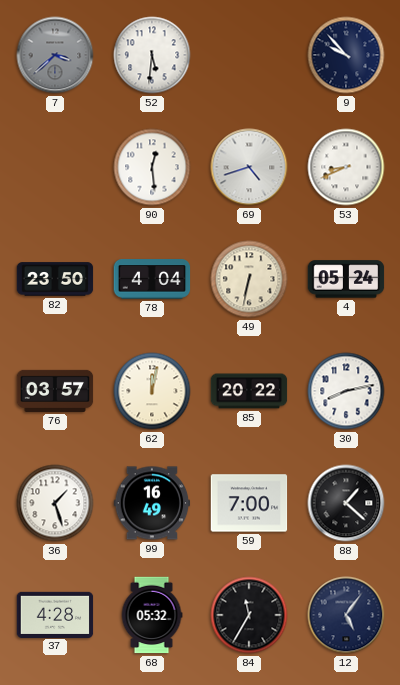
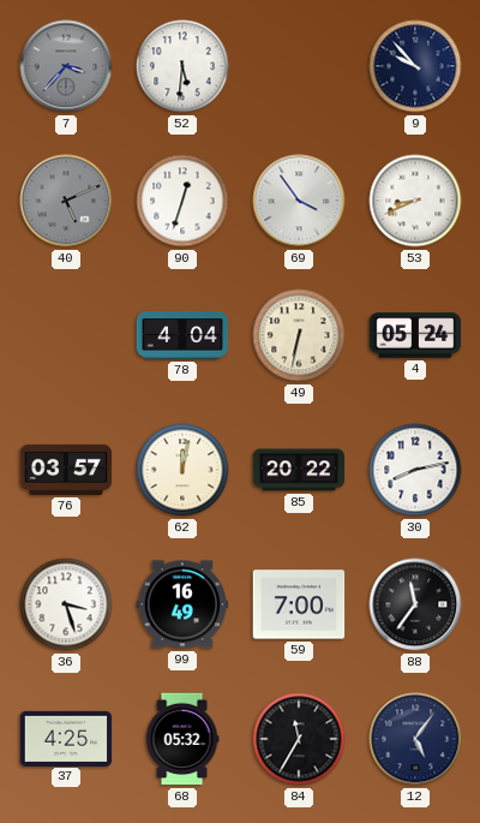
7: 3:38 -> 3:37
40: none -> 5:11
90: 12:29 -> 12:33
69: 4:42 -> 3:54
82: 23:50 -> none
36: 1:27 -> 3:27
88: 1:22 -> 11:36
37: 4:28 -> 4:25
